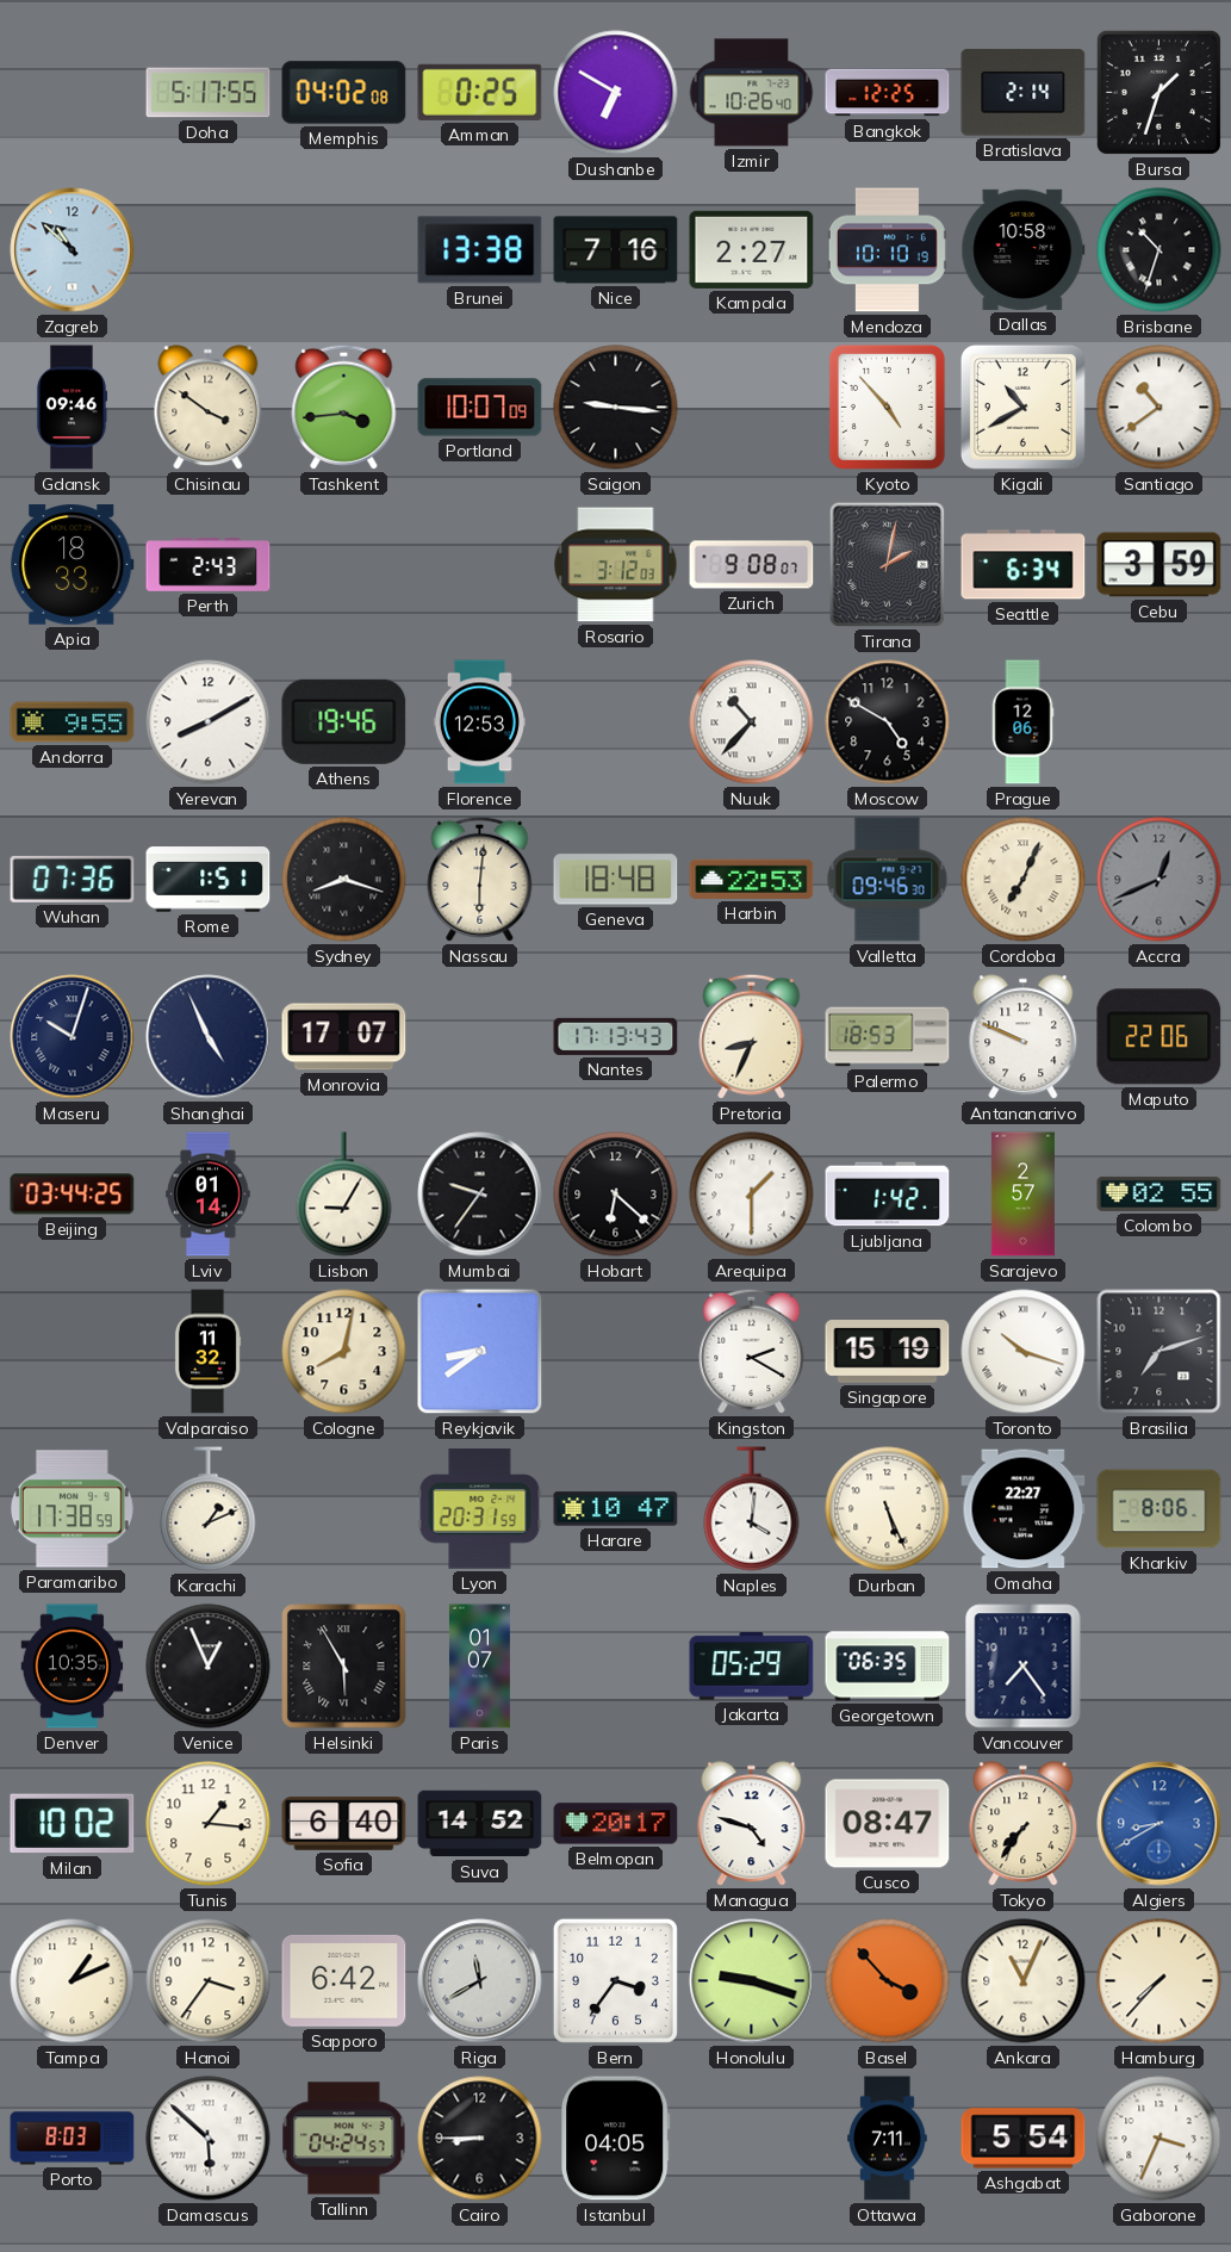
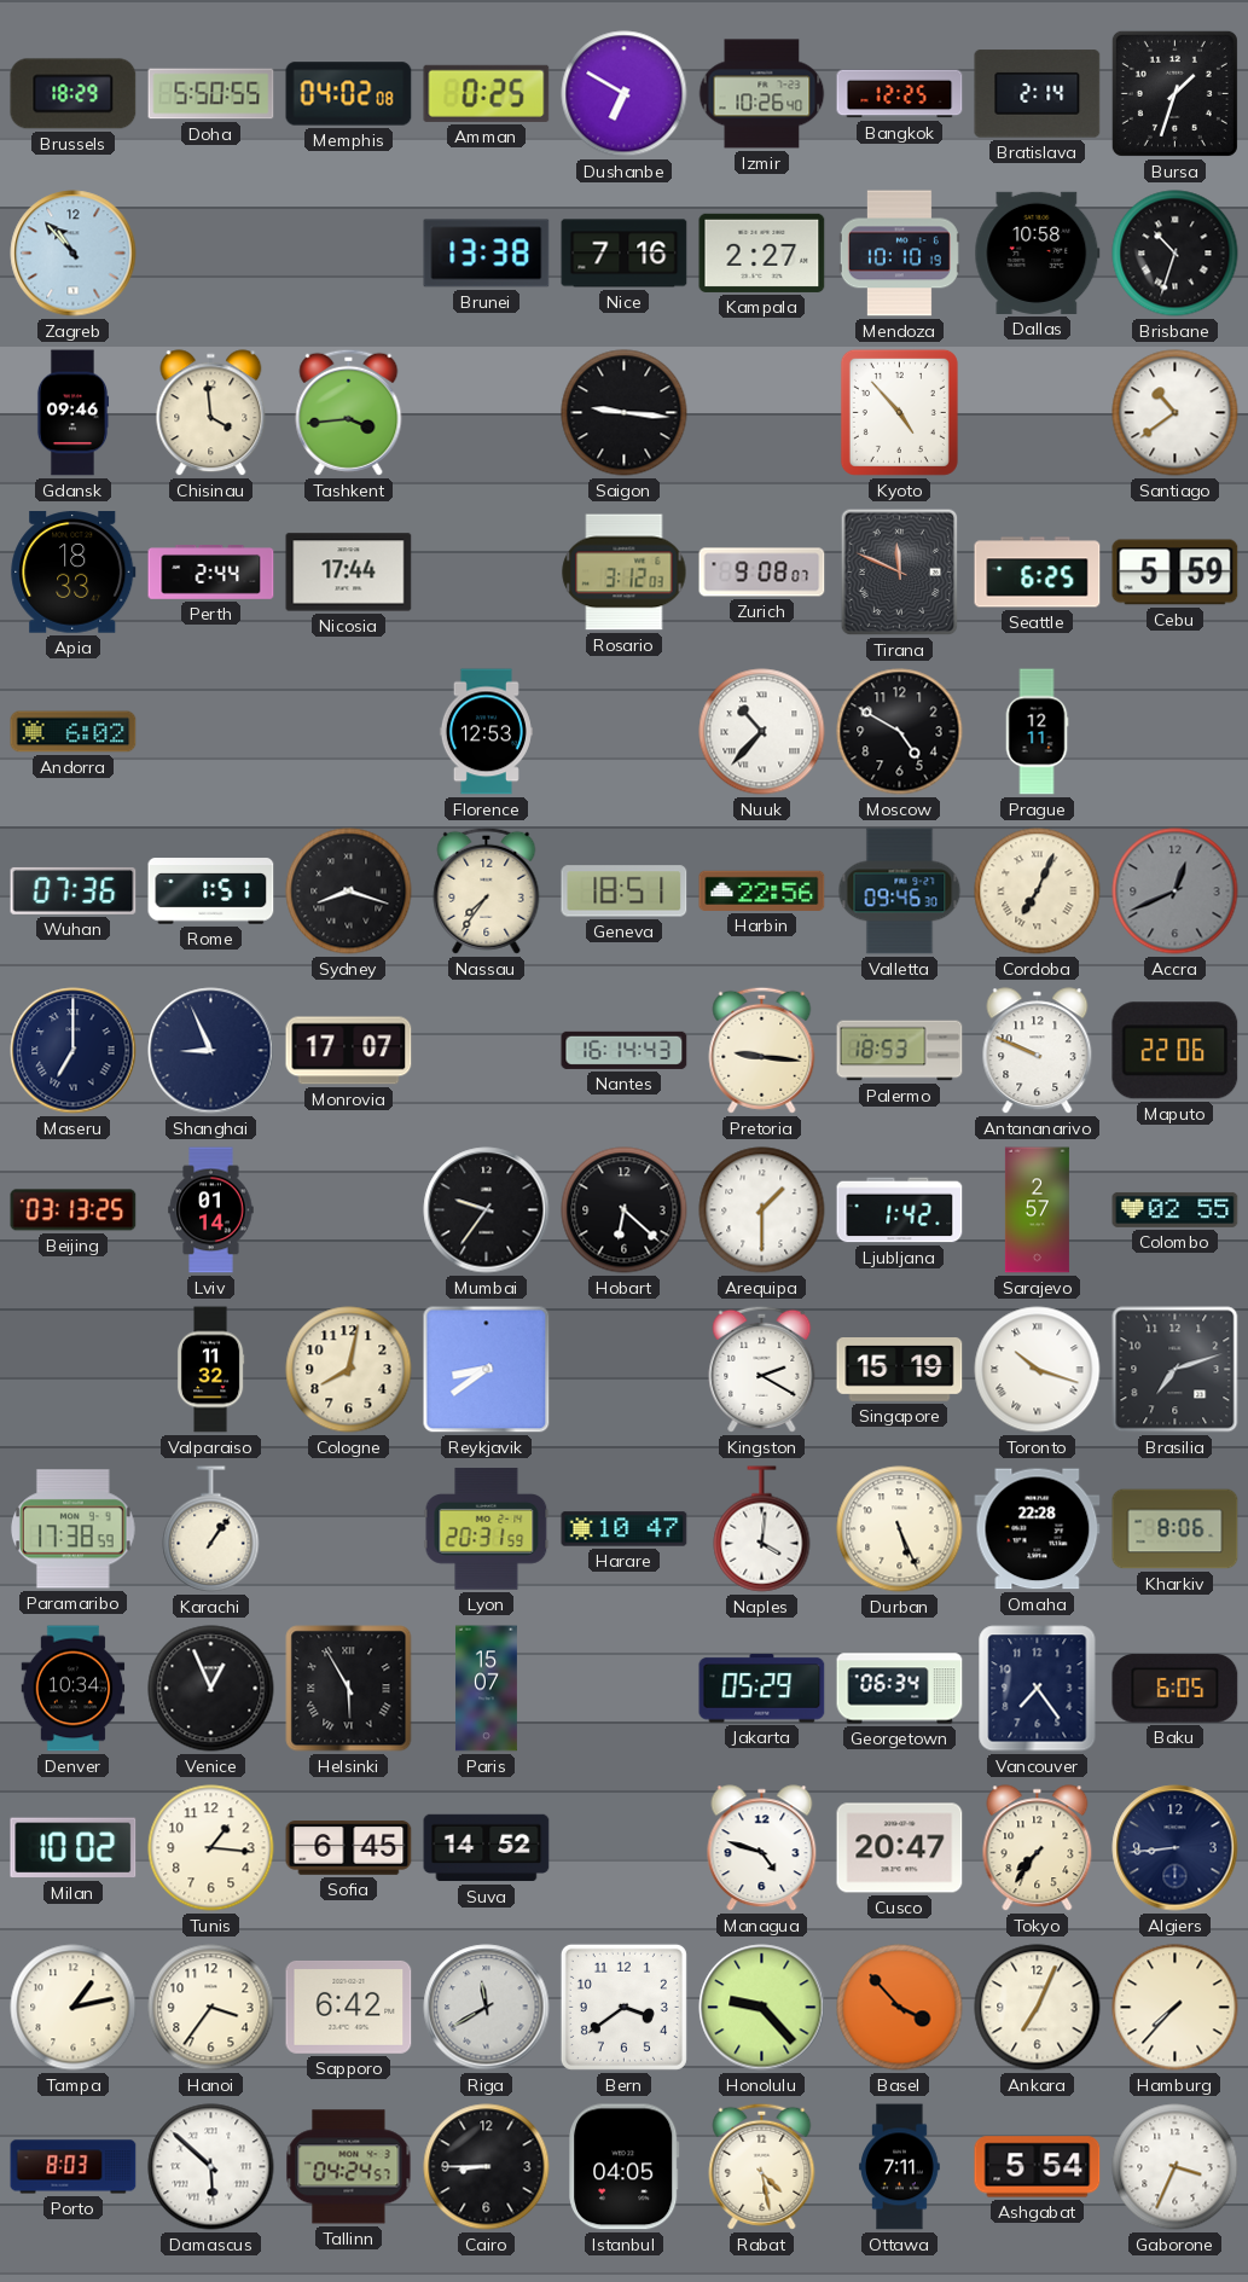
Brussels: none -> 18:29
Doha: 5:17 -> 5:50
Zagreb: 10:52 -> 10:53
Chisinau: 3:51 -> 3:59
Portland: 10:07 -> none
Kigali: 10:40 -> none
Perth: 2:43 -> 2:44
Nicosia: none -> 17:44
Tirana: 2:02 -> 11:49
Seattle: 6:34 -> 6:25
Cebu: 3:59 -> 5:59
Andorra: 9:55 -> 6:02
Yerevan: 8:10 -> none
Athens: 19:46 -> none
Prague: 12:06 -> 12:11
Nassau: 6:01 -> 7:36
Geneva: 18:48 -> 18:51
Harbin: 22:53 -> 22:56
Maseru: 10:03 -> 7:00
Shanghai: 4:56 -> 8:56
Nantes: 17:13 -> 16:14
Pretoria: 8:34 -> 9:16
Beijing: 03:44 -> 03:13
Lisbon: 9:05 -> none
Karachi: 1:11 -> 1:06
Omaha: 22:27 -> 22:28
Denver: 10:35 -> 10:34
Paris: 01:07 -> 15:07
Georgetown: 06:35 -> 06:34
Baku: none -> 6:05
Sofia: 6:40 -> 6:45
Belmopan: 20:17 -> none
Cusco: 08:47 -> 20:47
Algiers: 8:40 -> 8:44
Algiers dial: blue -> navy
Tampa: 1:11 -> 1:13
Bern: 3:36 -> 3:39
Honolulu: 9:18 -> 9:23
Ankara: 11:04 -> 7:04
Rabat: none -> 4:28
